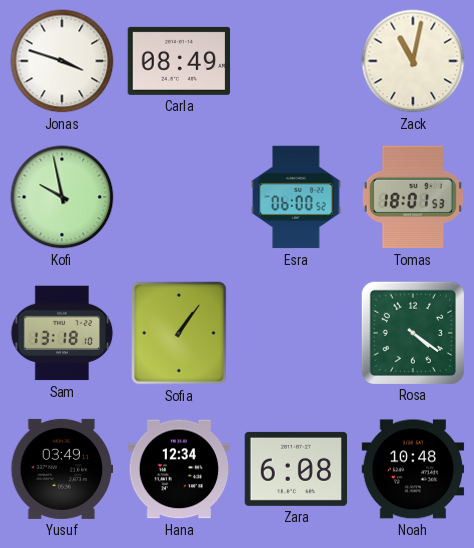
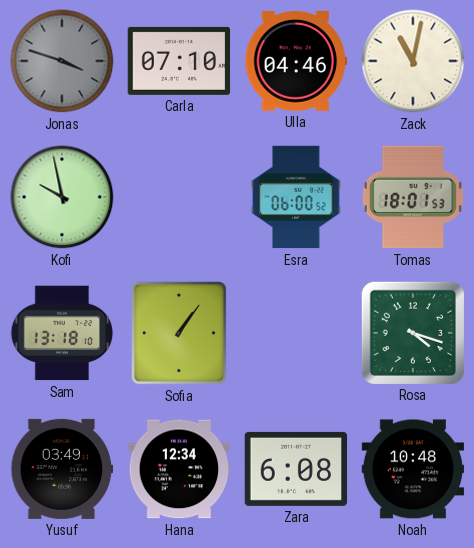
Jonas dial: white -> grey
Carla: 08:49 -> 07:10
Ulla: none -> 04:46
Rosa: 4:21 -> 4:18
